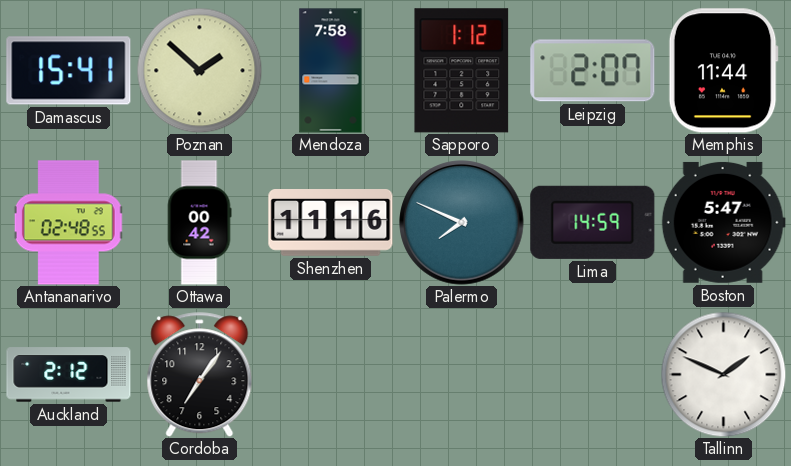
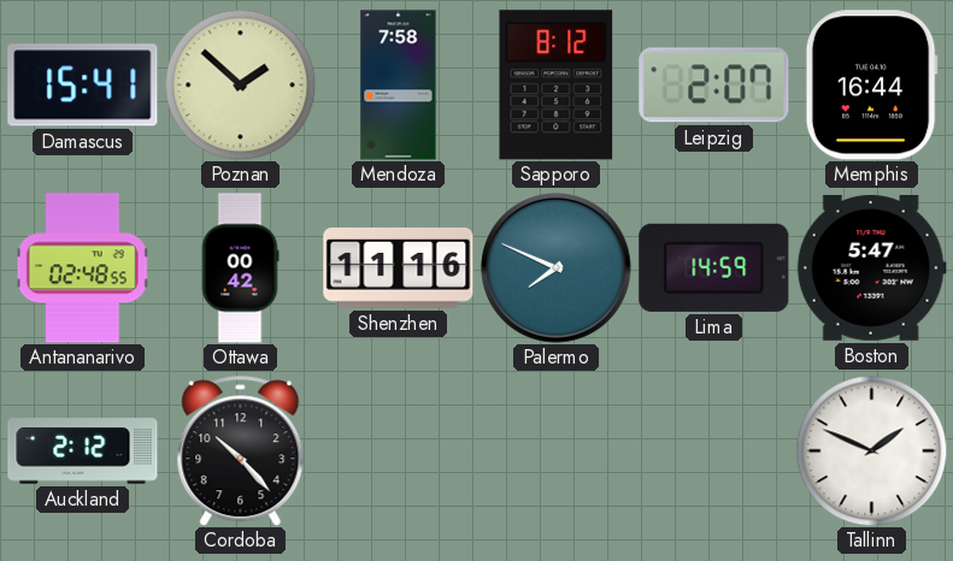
Sapporo: 1:12 -> 8:12
Memphis: 11:44 -> 16:44
Cordoba: 7:06 -> 10:23
